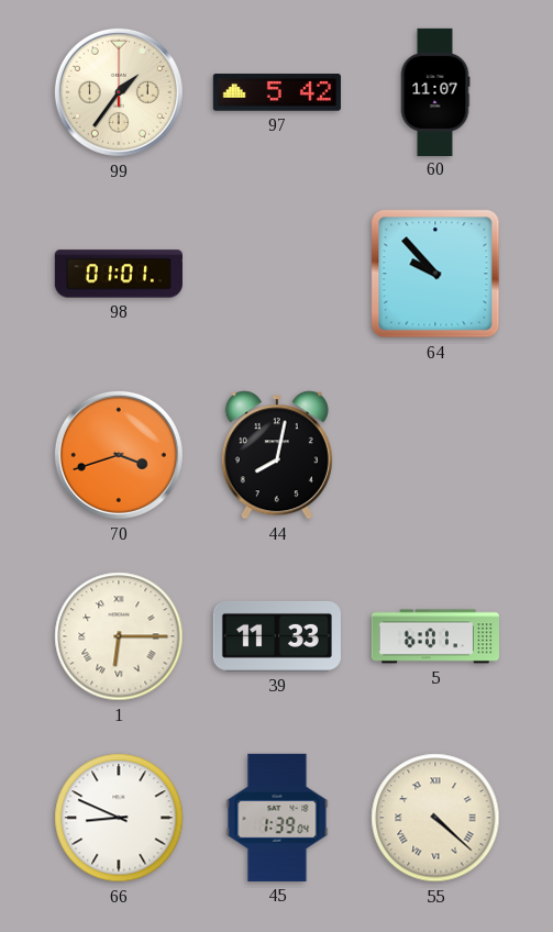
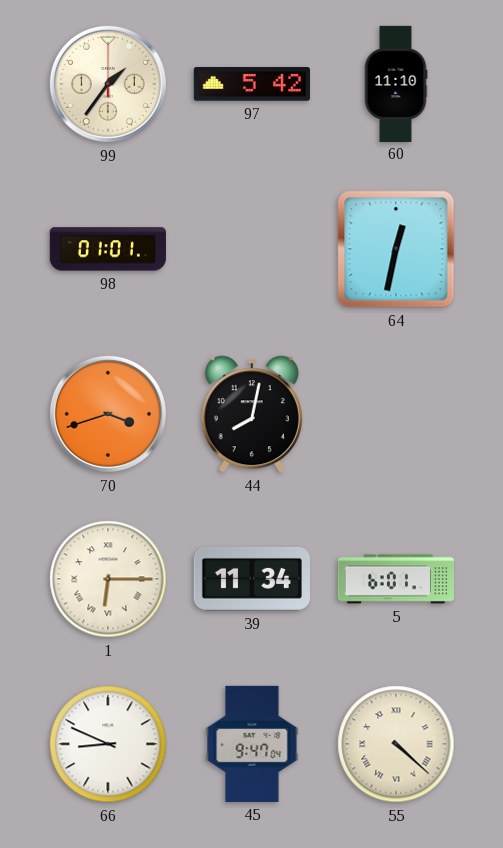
60: 11:07 -> 11:10
64: 9:53 -> 12:32
39: 11:33 -> 11:34
45: 1:39 -> 9:47
